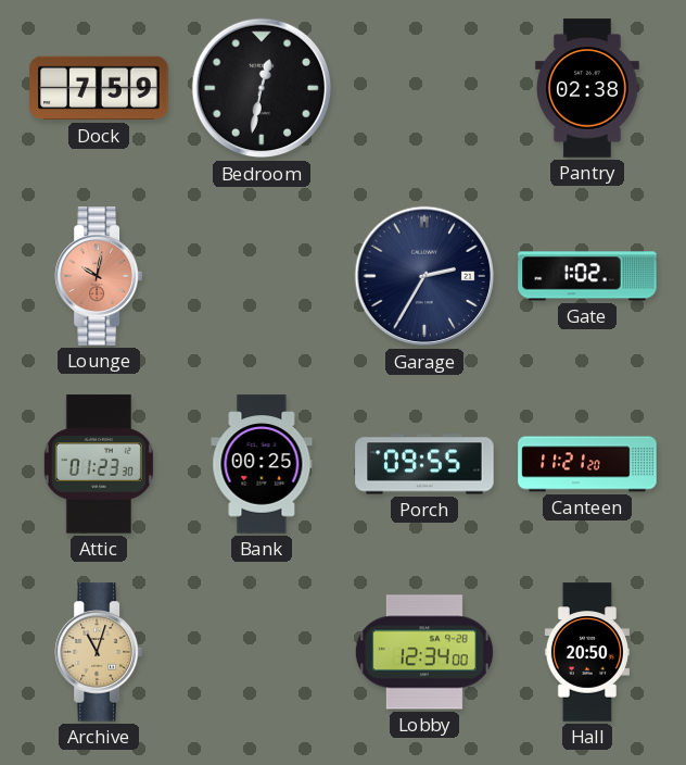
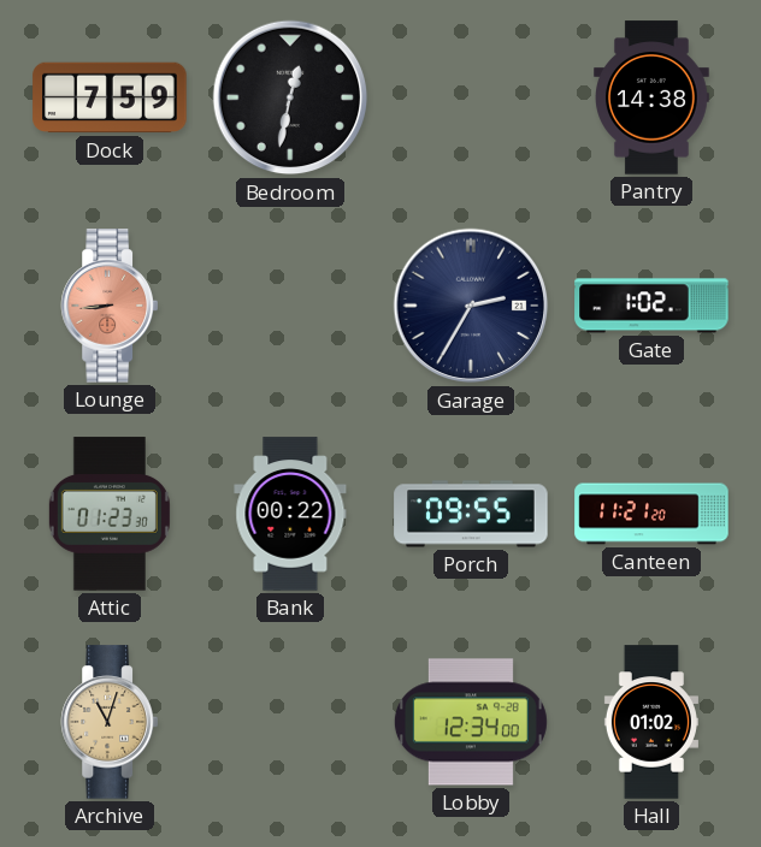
Pantry: 02:38 -> 14:38
Lounge: 10:02 -> 8:44
Bank: 00:25 -> 00:22
Hall: 20:50 -> 01:02
